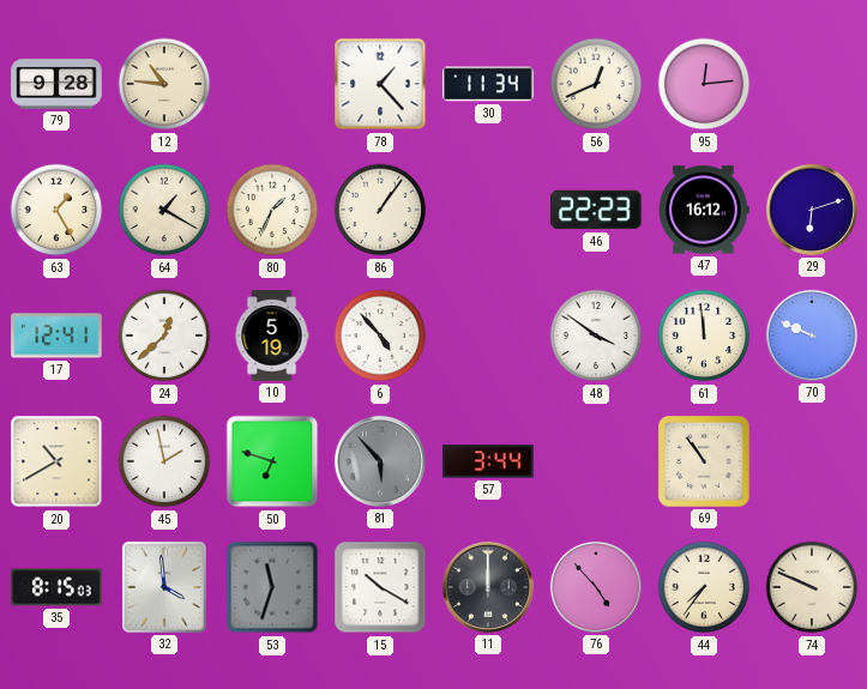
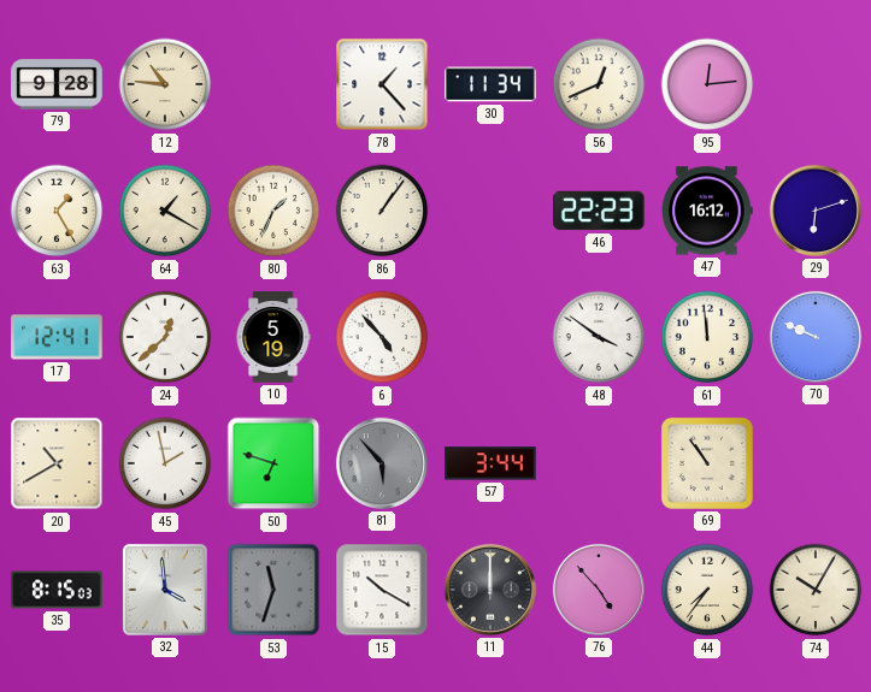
74: 9:49 -> 10:05
